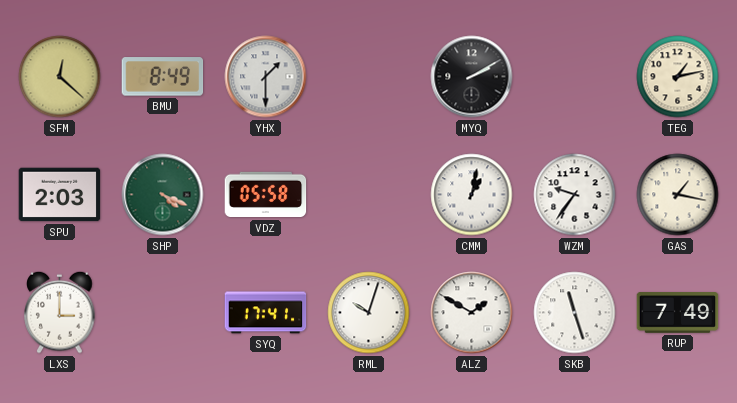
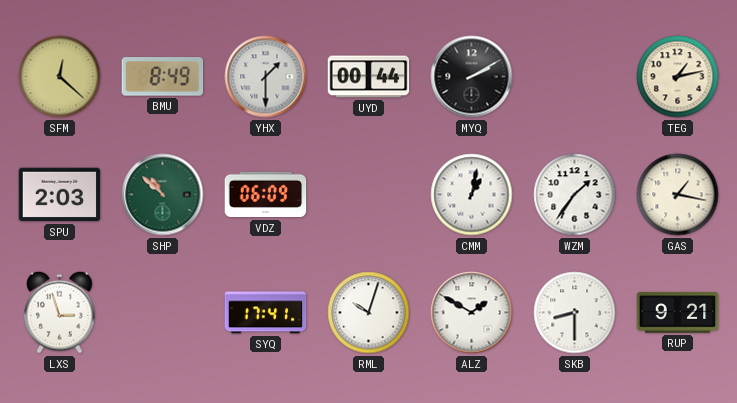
UYD: none -> 00:44
SHP: 4:19 -> 10:52
VDZ: 05:58 -> 06:09
WZM: 9:36 -> 1:36
LXS: 3:00 -> 2:57
SKB: 11:27 -> 8:30
RUP: 7:49 -> 9:21
